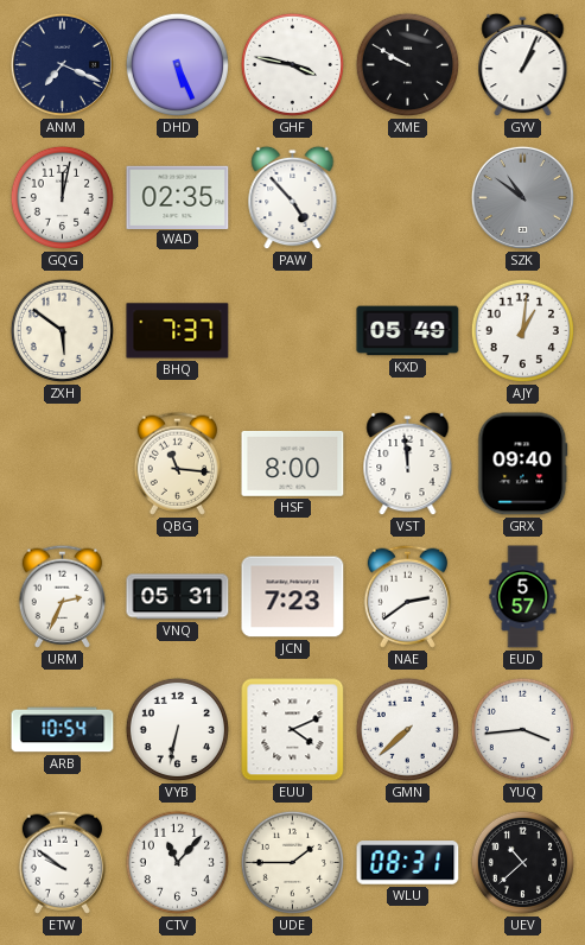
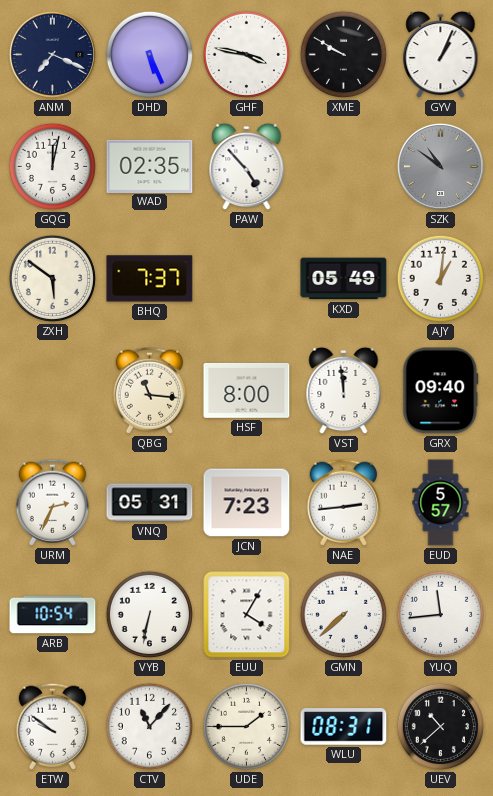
NAE: 2:39 -> 2:44
EUU: 4:11 -> 4:05
YUQ: 3:44 -> 11:44
